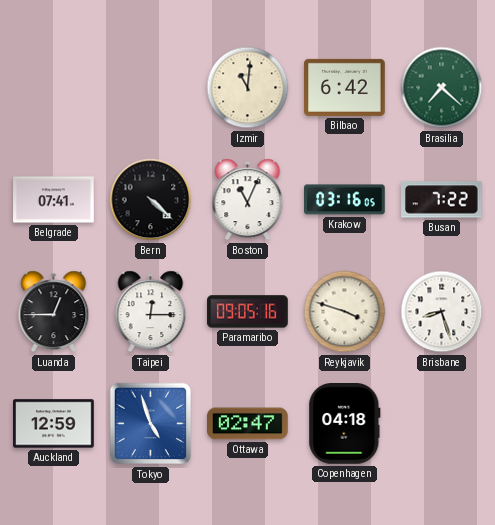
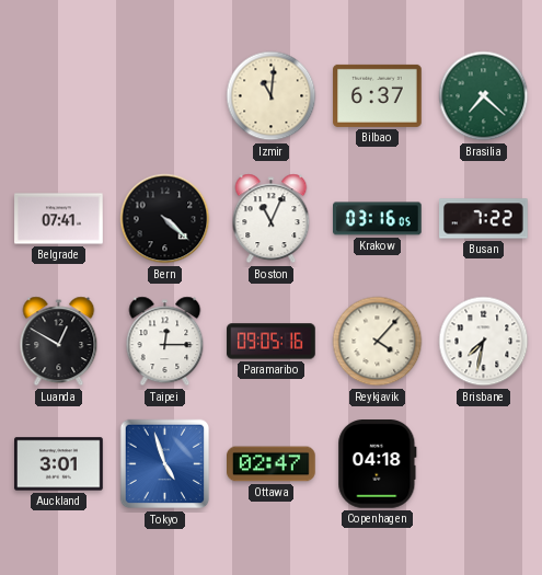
Bilbao: 6:42 -> 6:37
Luanda: 12:45 -> 12:50
Reykjavik: 3:48 -> 4:07
Brisbane: 8:27 -> 7:32
Auckland: 12:59 -> 3:01
